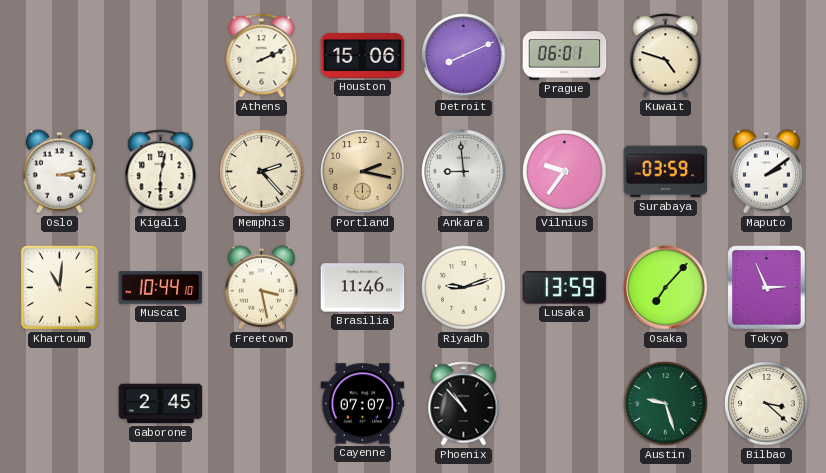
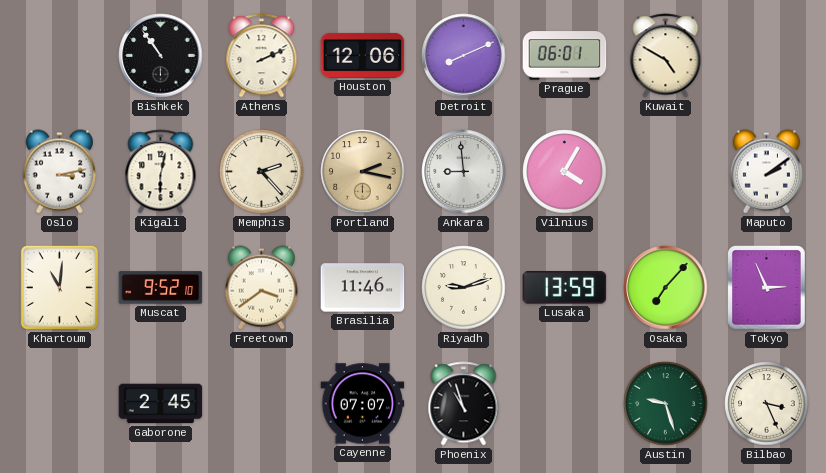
Bishkek: none -> 10:54
Houston: 15:06 -> 12:06
Kuwait: 4:48 -> 4:50
Vilnius: 9:36 -> 4:05
Surabaya: 03:59 -> none
Muscat: 10:44 -> 9:52
Freetown: 3:28 -> 3:39
Phoenix: 10:53 -> 10:57
Bilbao: 3:22 -> 3:26
